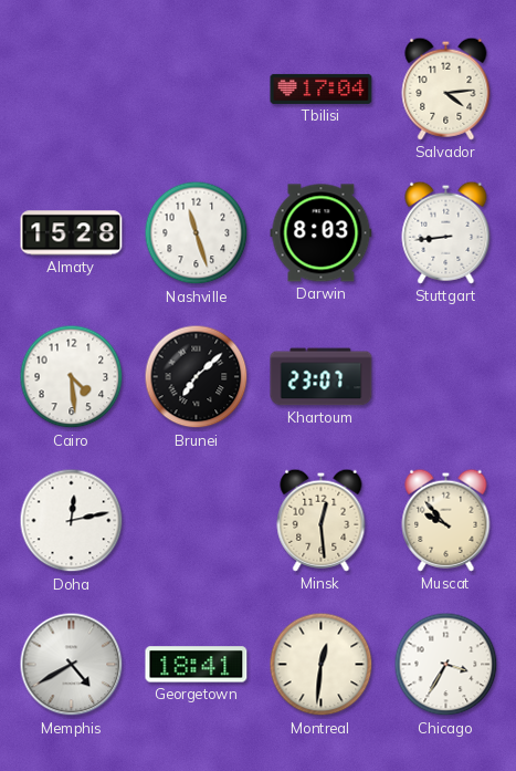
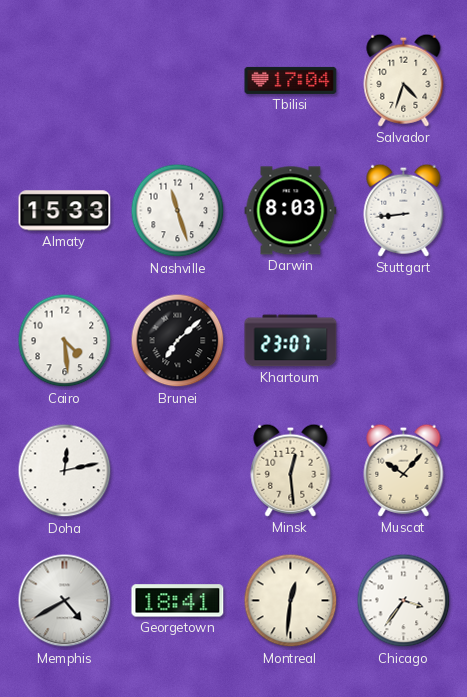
Salvador: 4:14 -> 4:33
Almaty: 15:28 -> 15:33
Muscat: 9:53 -> 10:07
Chicago: 3:35 -> 3:36
